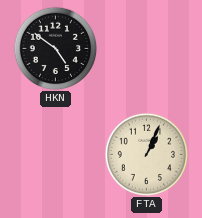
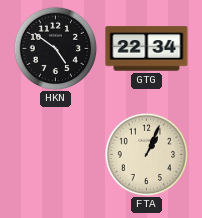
GTG: none -> 22:34
